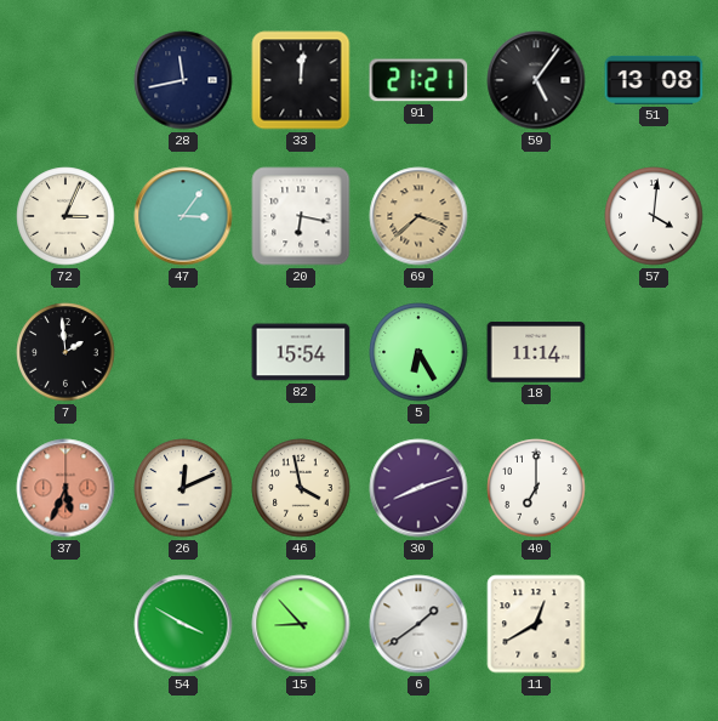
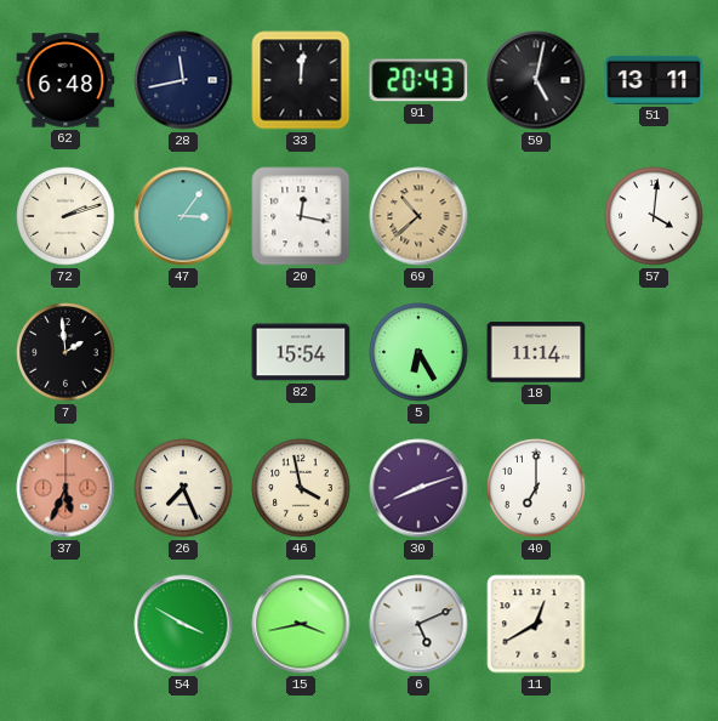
62: none -> 6:48
91: 21:21 -> 20:43
59: 5:06 -> 5:02
51: 13:08 -> 13:11
72: 3:04 -> 2:12
20: 6:17 -> 12:17
69: 3:38 -> 10:38
26: 12:11 -> 7:26
15: 8:53 -> 3:43
6: 1:39 -> 5:11
